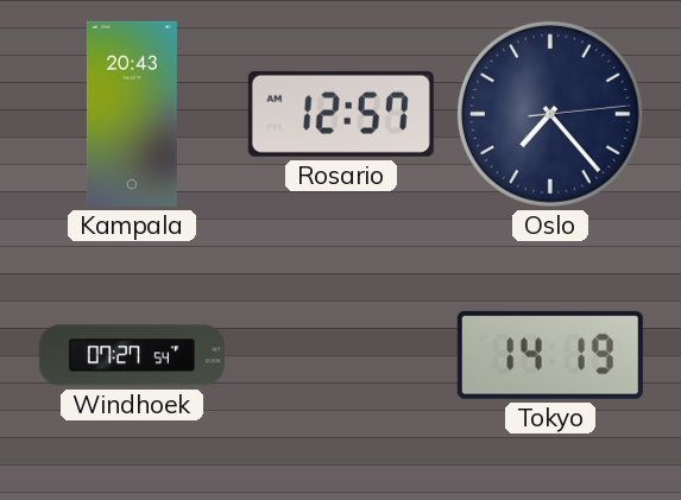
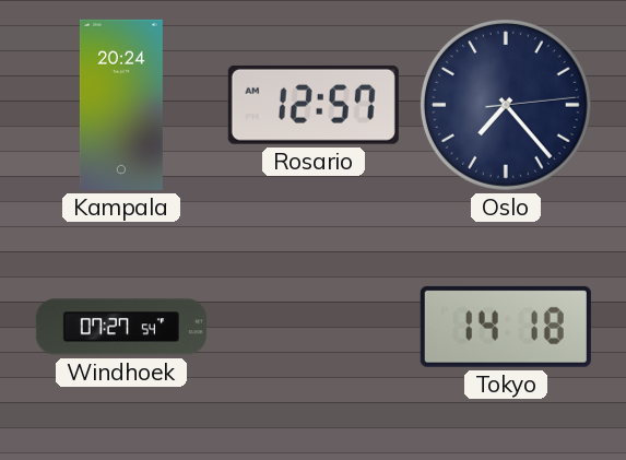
Kampala: 20:43 -> 20:24
Tokyo: 14:19 -> 14:18
